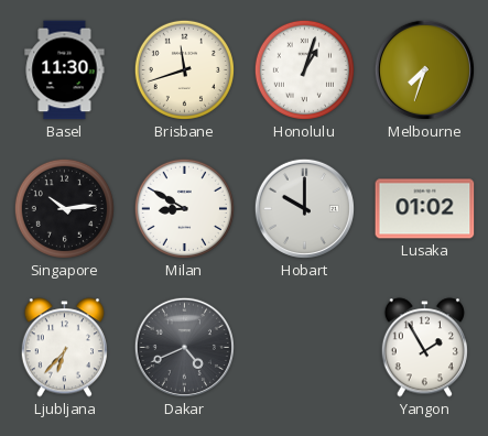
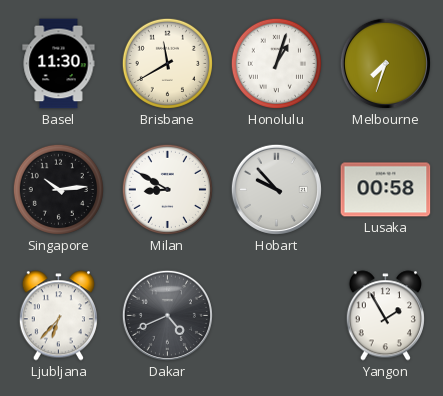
Brisbane: 11:42 -> 11:40
Hobart: 10:00 -> 9:53
Lusaka: 01:02 -> 00:58
